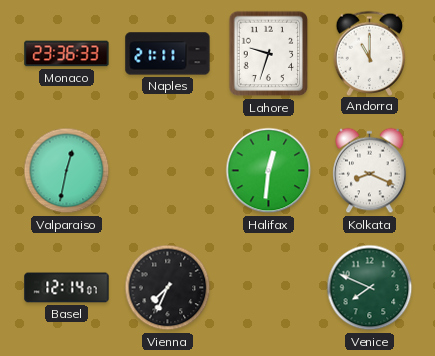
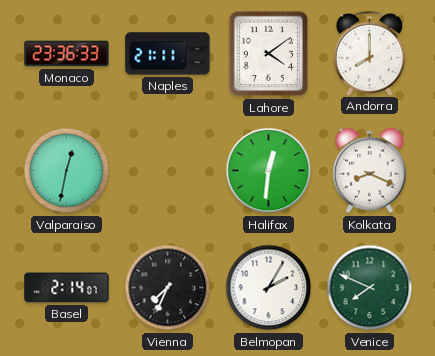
Lahore: 9:33 -> 4:09
Andorra: 11:00 -> 8:00
Basel: 12:14 -> 2:14
Belmopan: none -> 2:05
